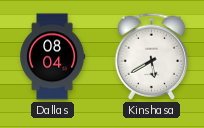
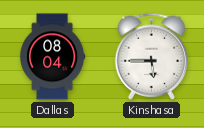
Kinshasa: 5:40 -> 5:45
